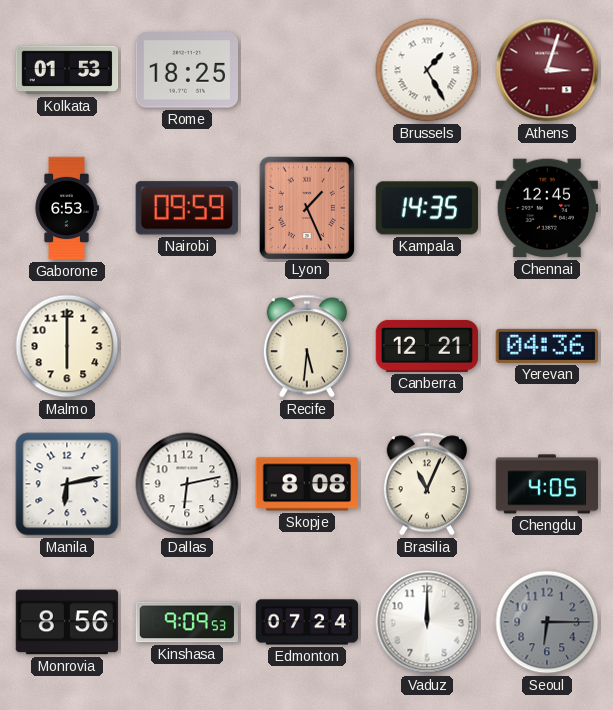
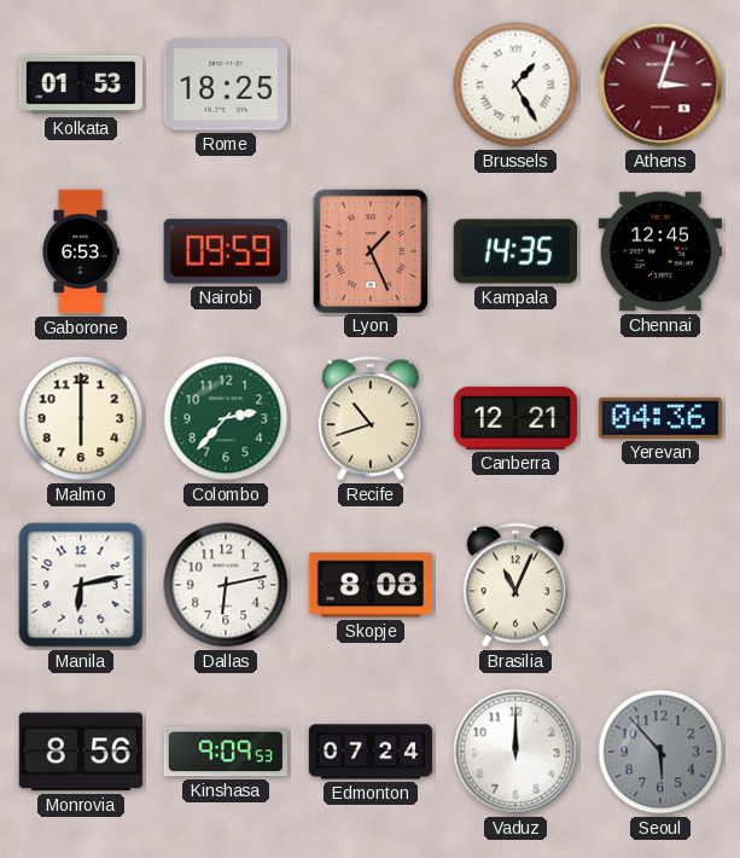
Colombo: none -> 2:37
Recife: 5:31 -> 10:42
Chengdu: 4:05 -> none
Seoul: 6:15 -> 5:53
